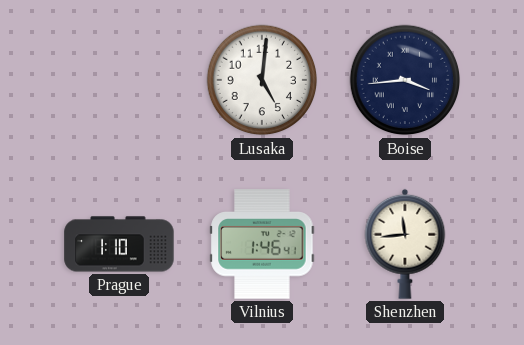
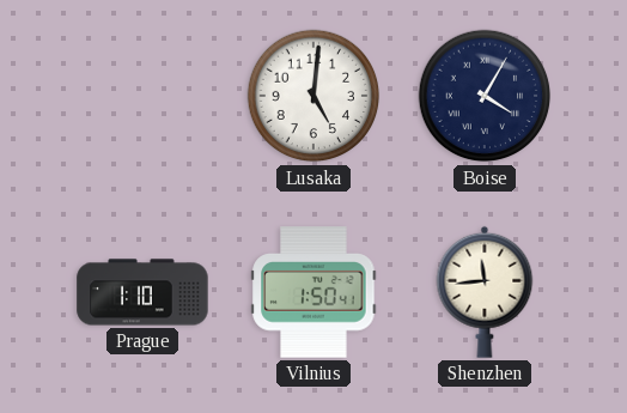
Boise: 3:44 -> 4:05
Vilnius: 1:46 -> 1:50
